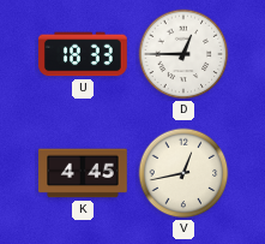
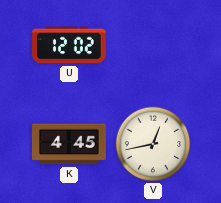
U: 18:33 -> 12:02
D: 12:45 -> none
